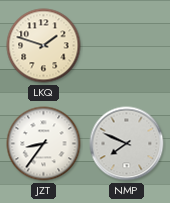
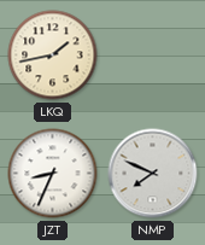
LKQ: 1:48 -> 1:43
JZT: 8:36 -> 8:34
